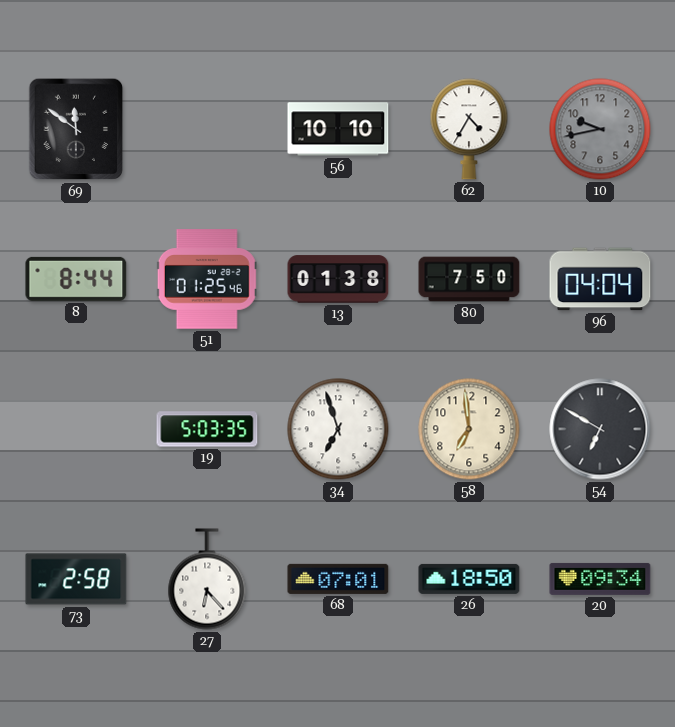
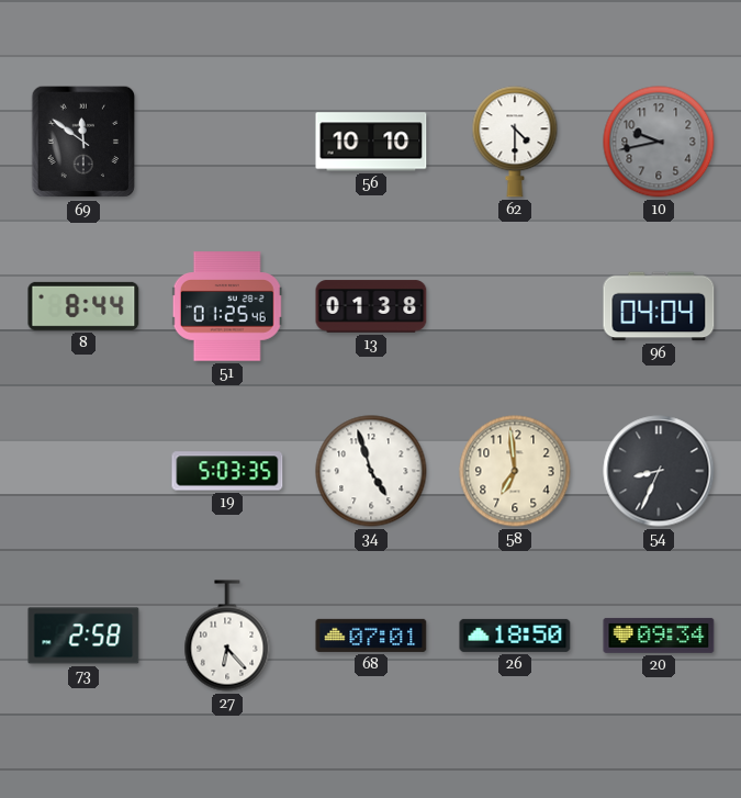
62: 4:35 -> 4:30
80: 7:50 -> none
34: 6:57 -> 4:57
54: 6:50 -> 8:34
